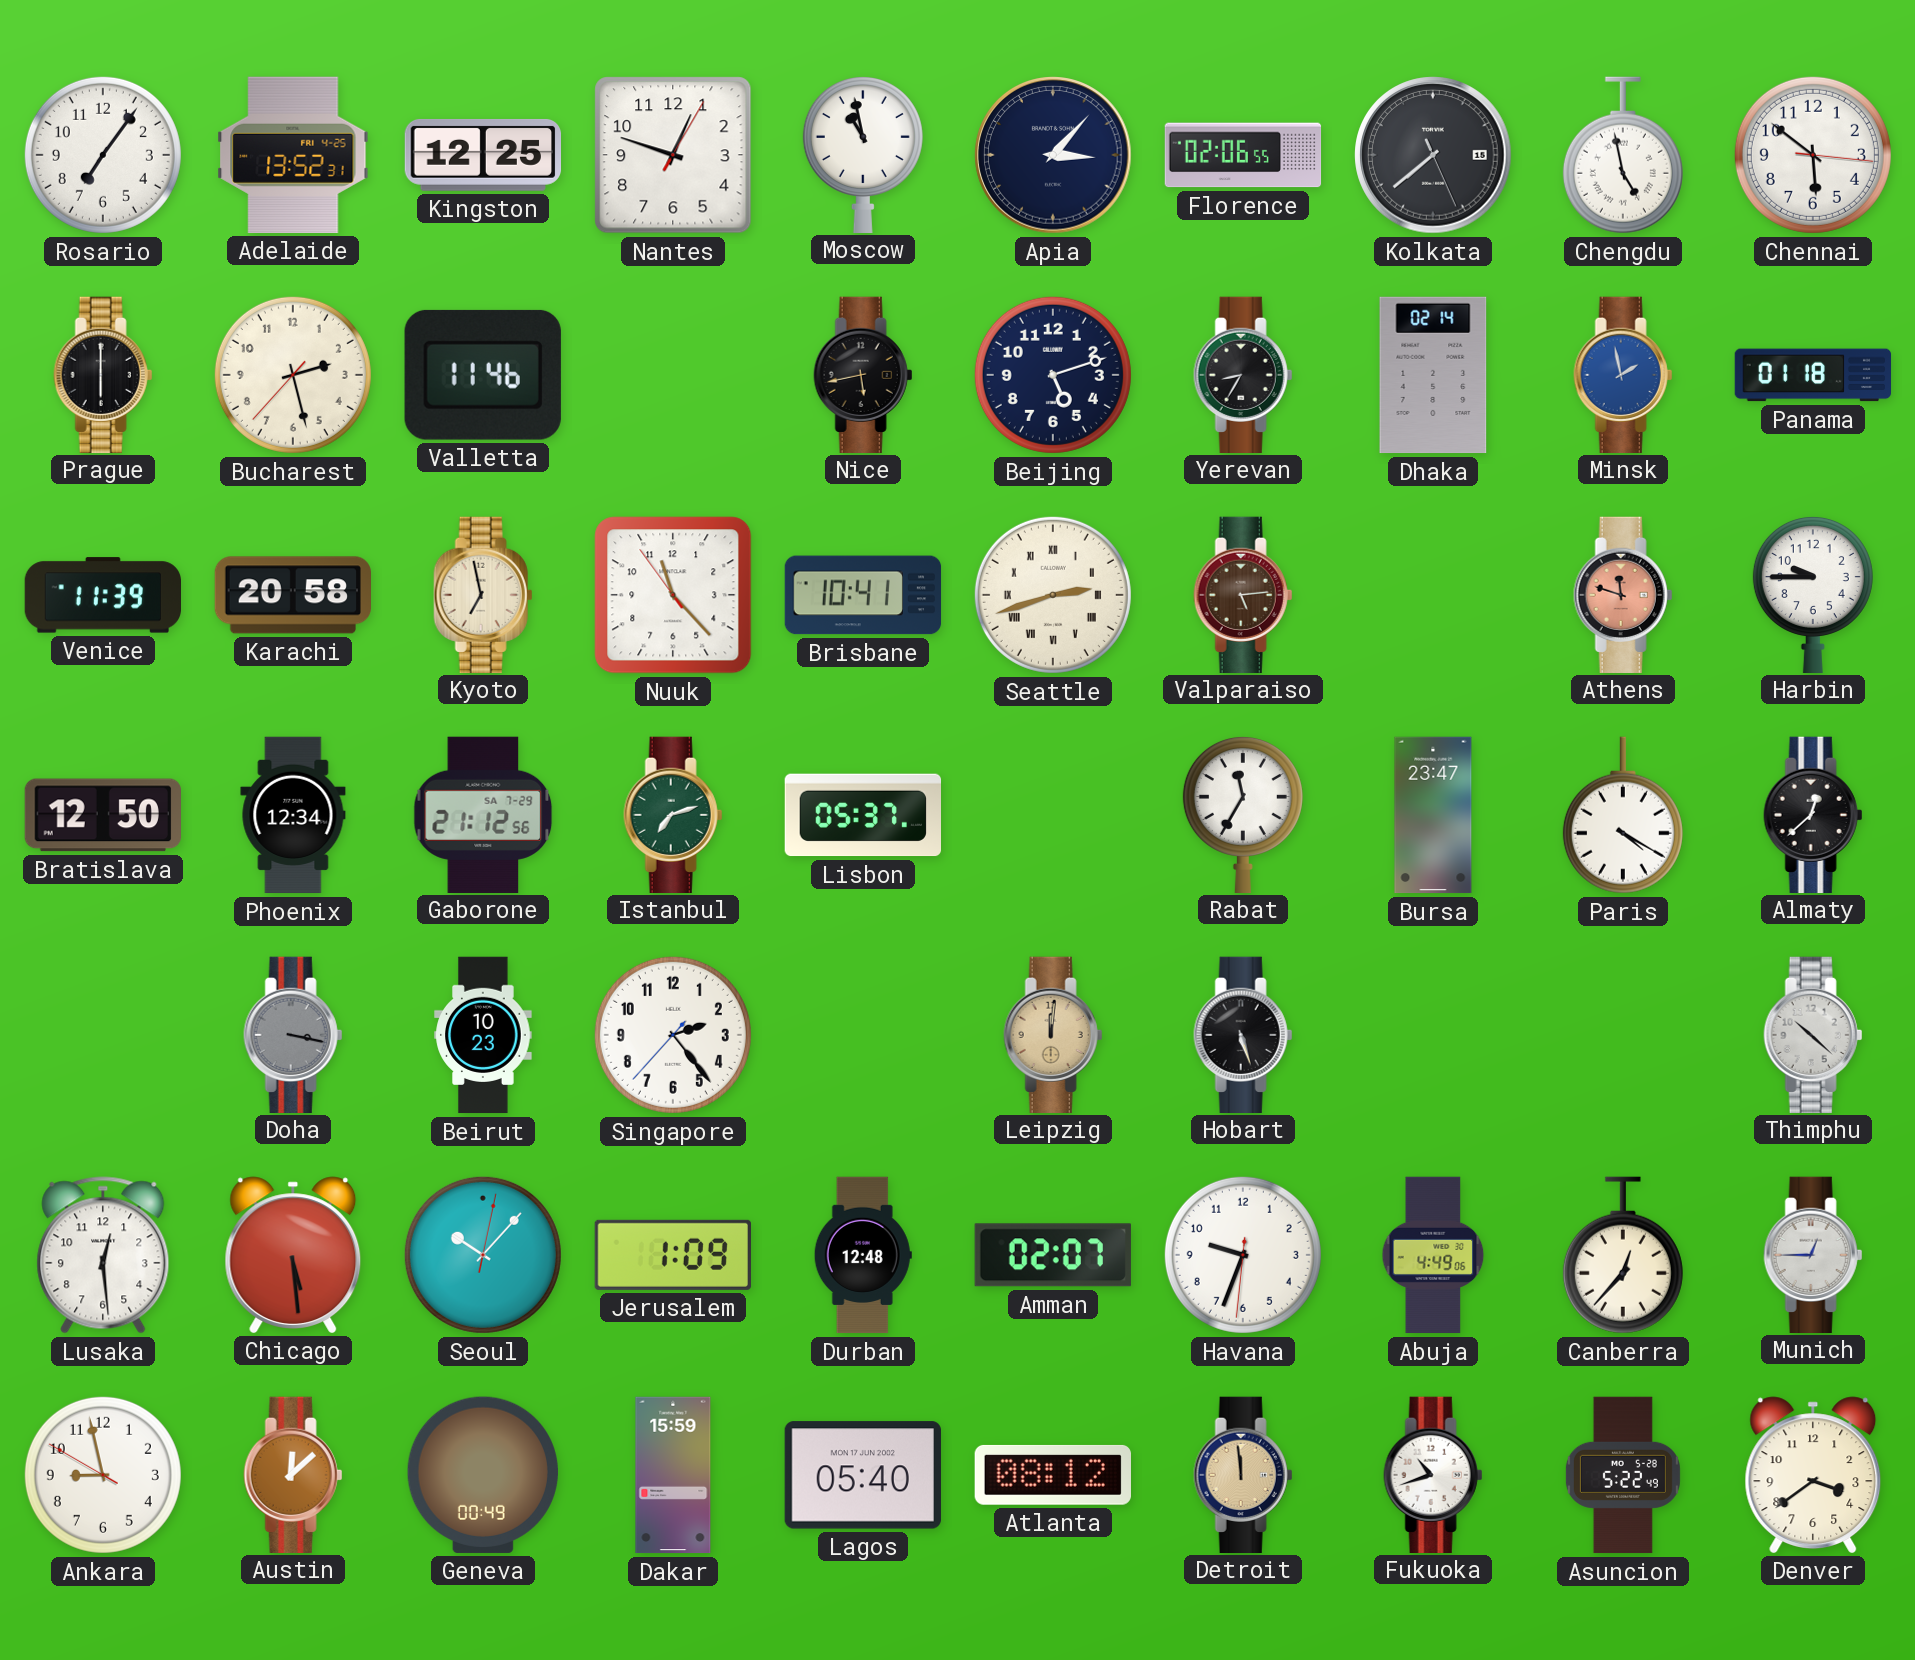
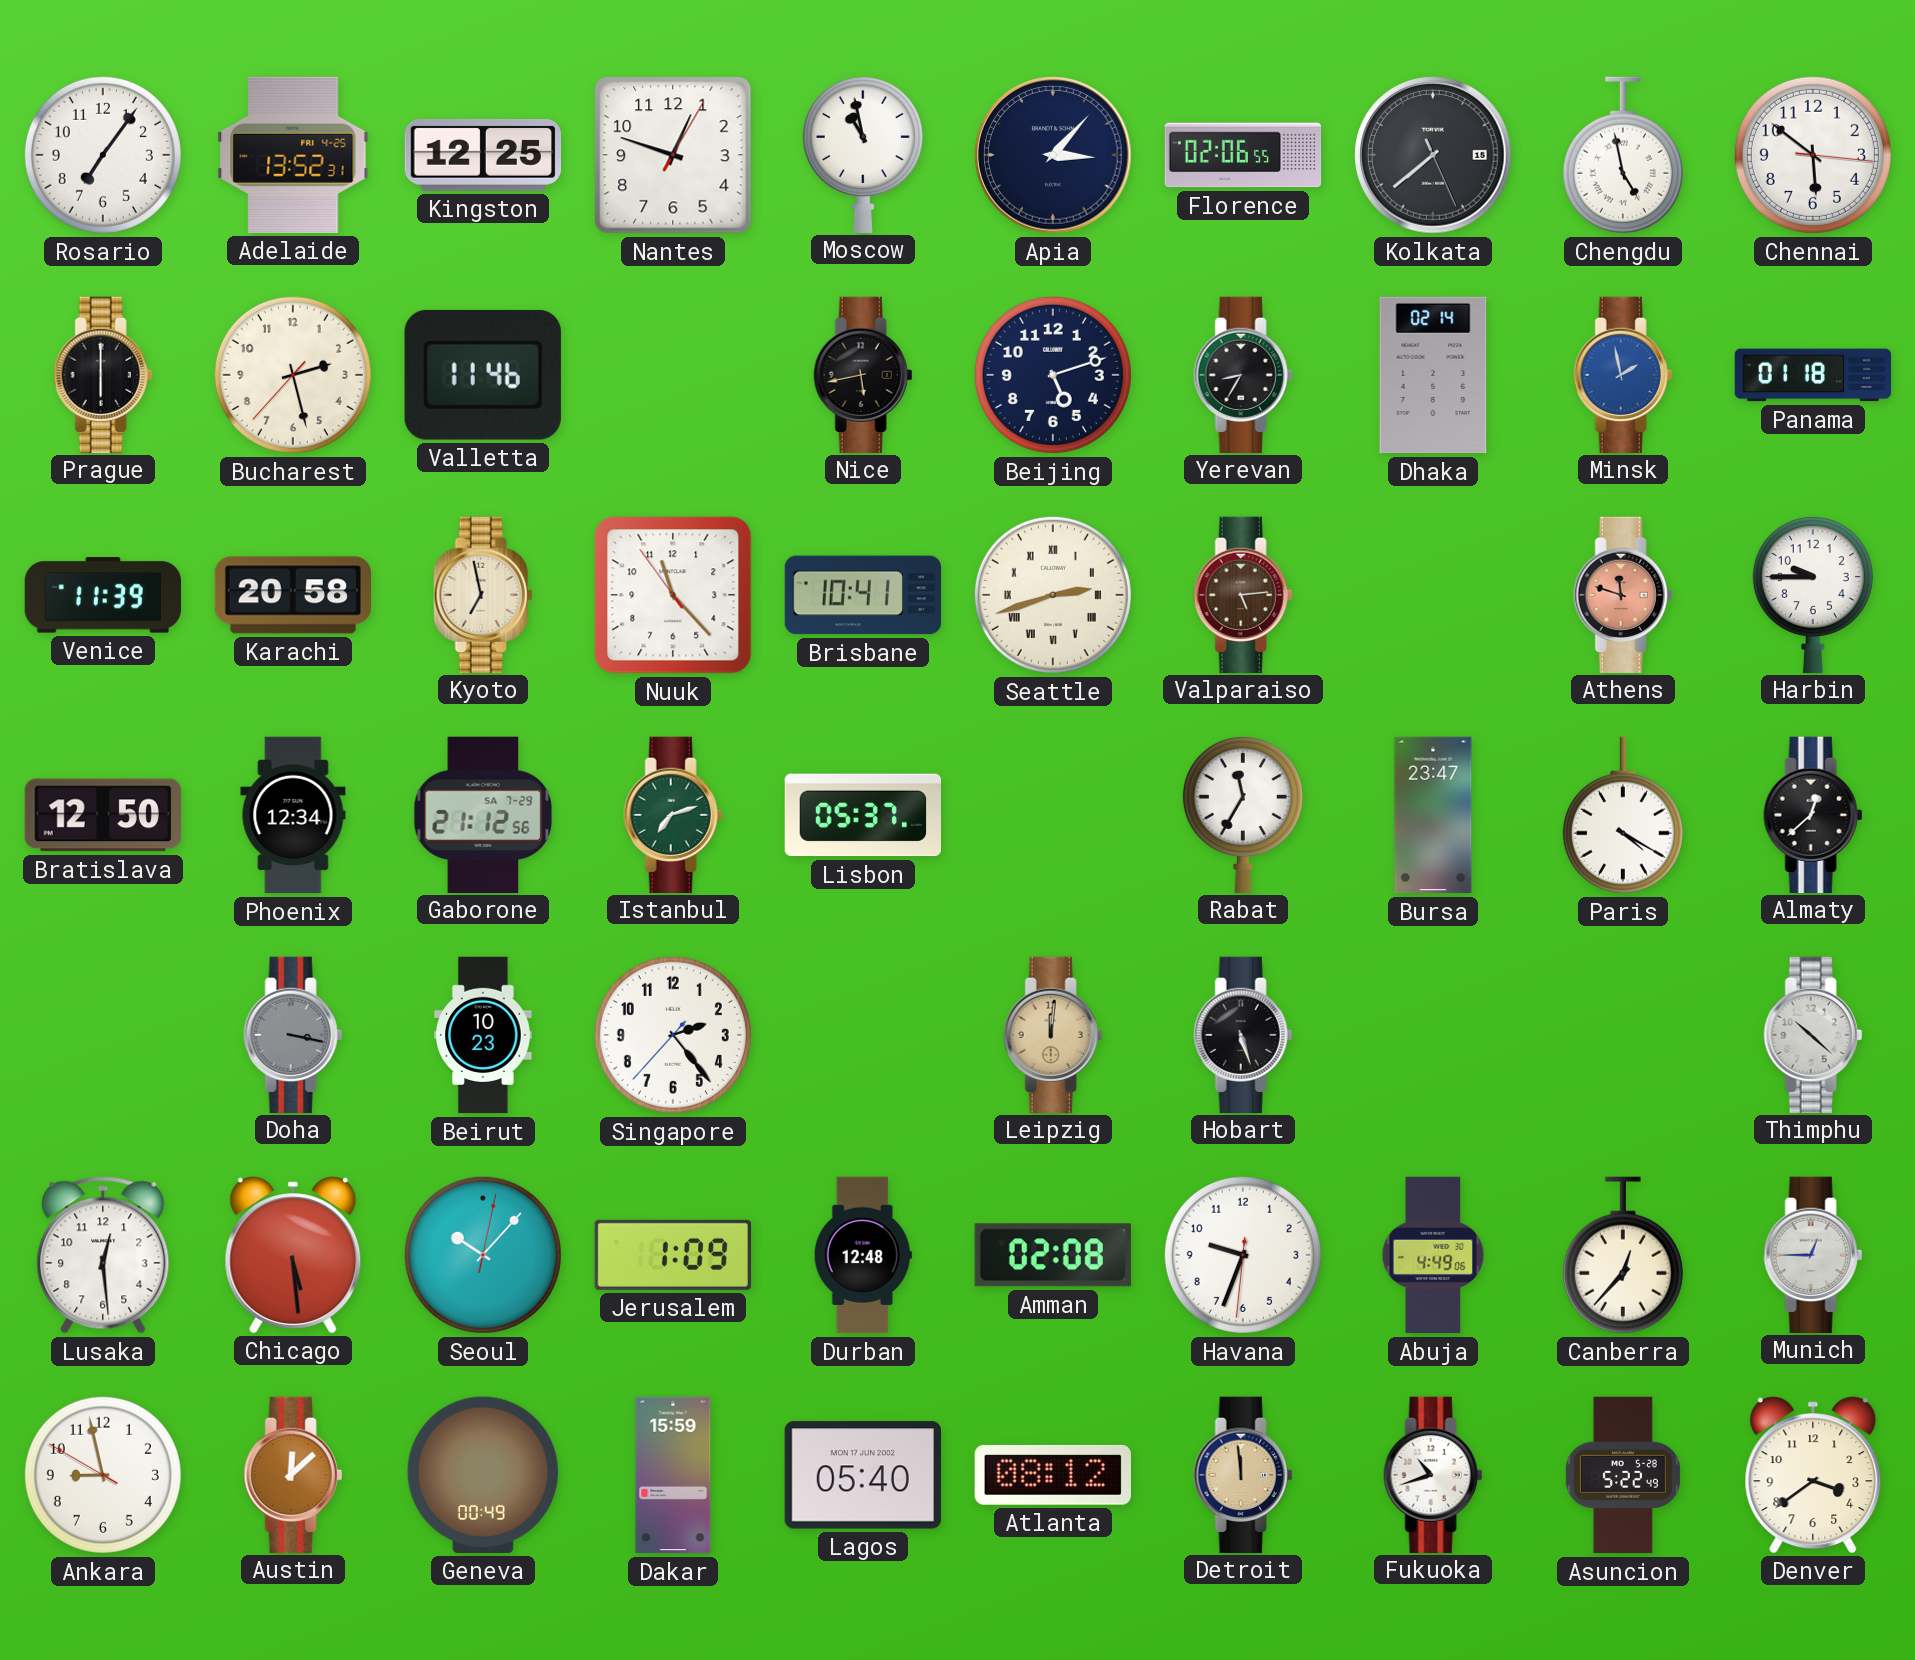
Amman: 02:07 -> 02:08
